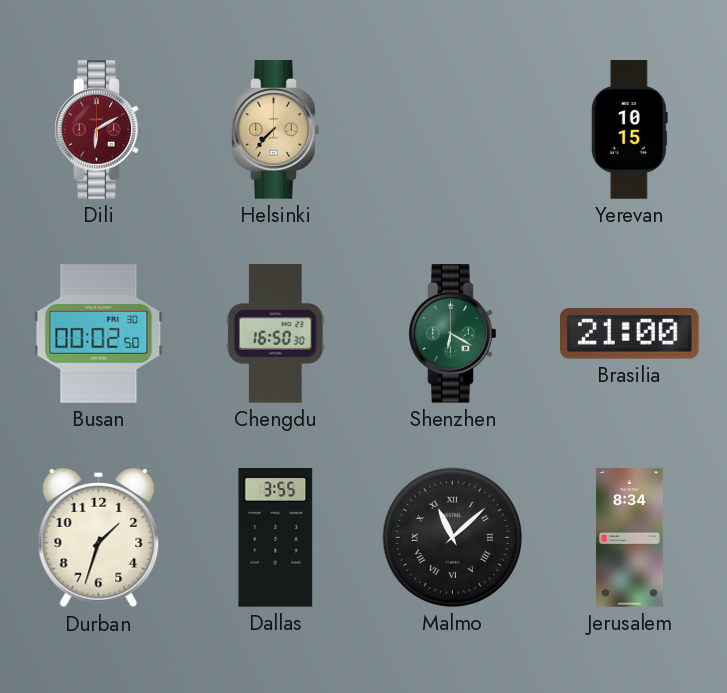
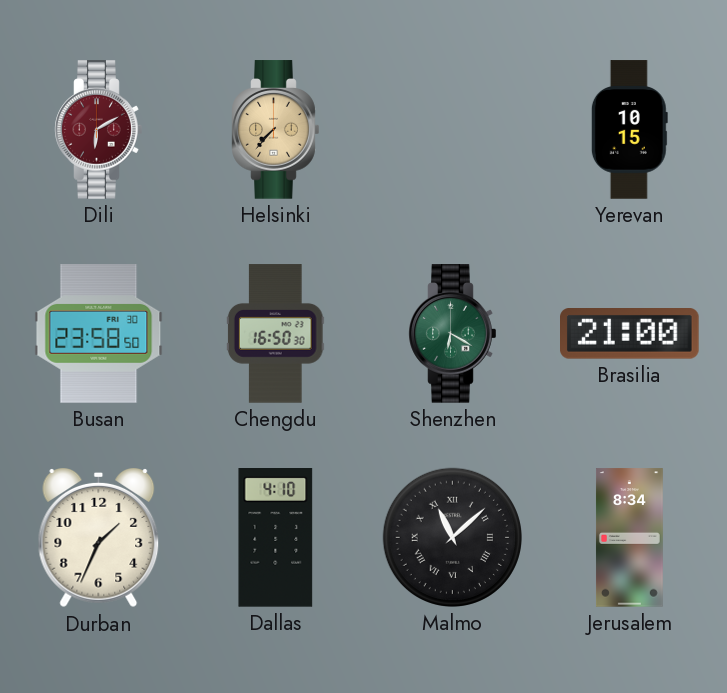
Busan: 00:02 -> 23:58
Durban: 1:33 -> 1:34
Dallas: 3:55 -> 4:10
